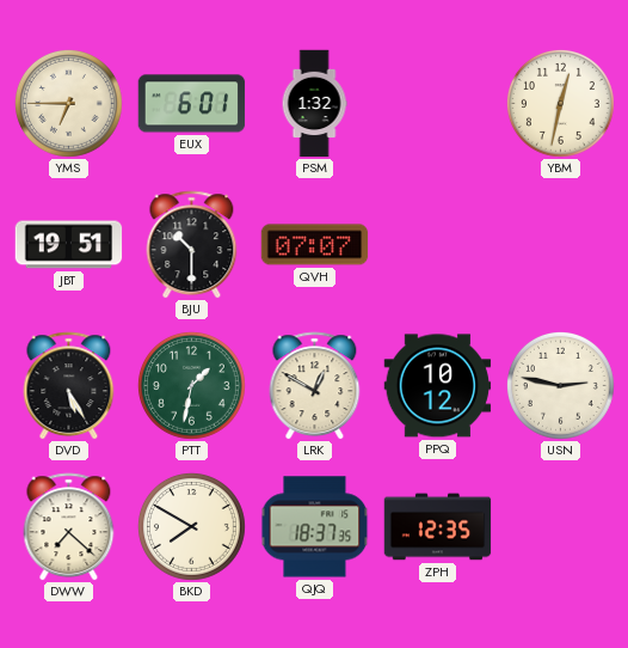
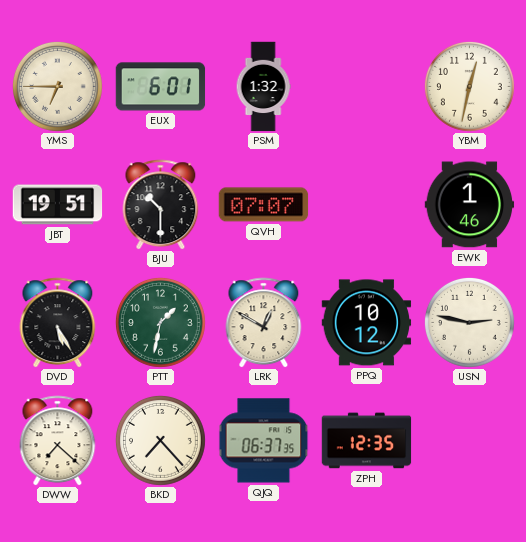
EWK: none -> 1:46
BKD: 7:50 -> 7:23
QJQ: 18:37 -> 06:37
